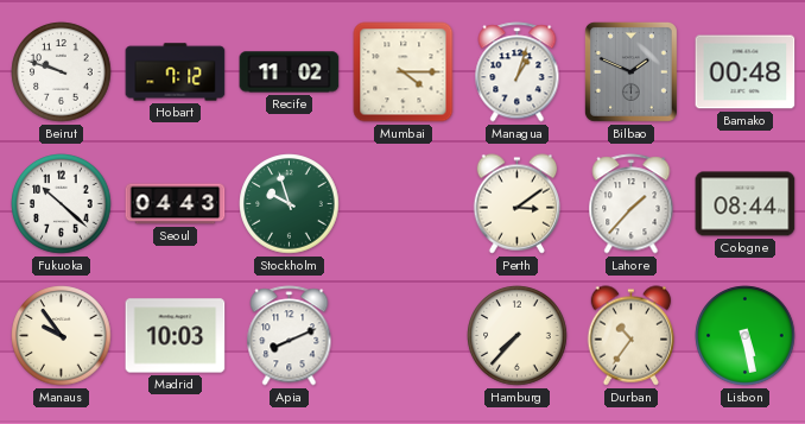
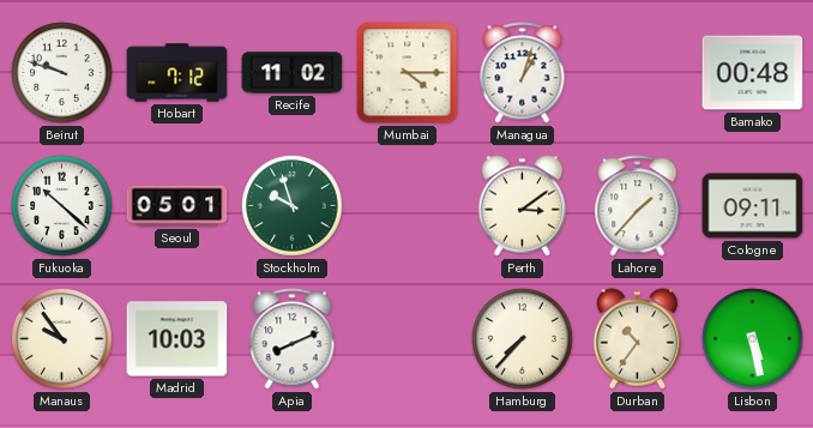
Bilbao: 1:49 -> none
Seoul: 04:43 -> 05:01
Cologne: 08:44 -> 09:11
